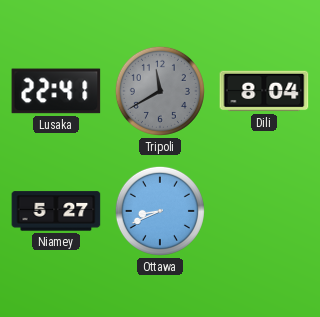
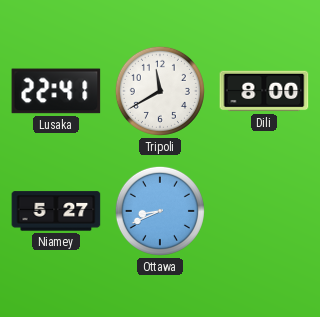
Tripoli dial: grey -> white
Dili: 8:04 -> 8:00
